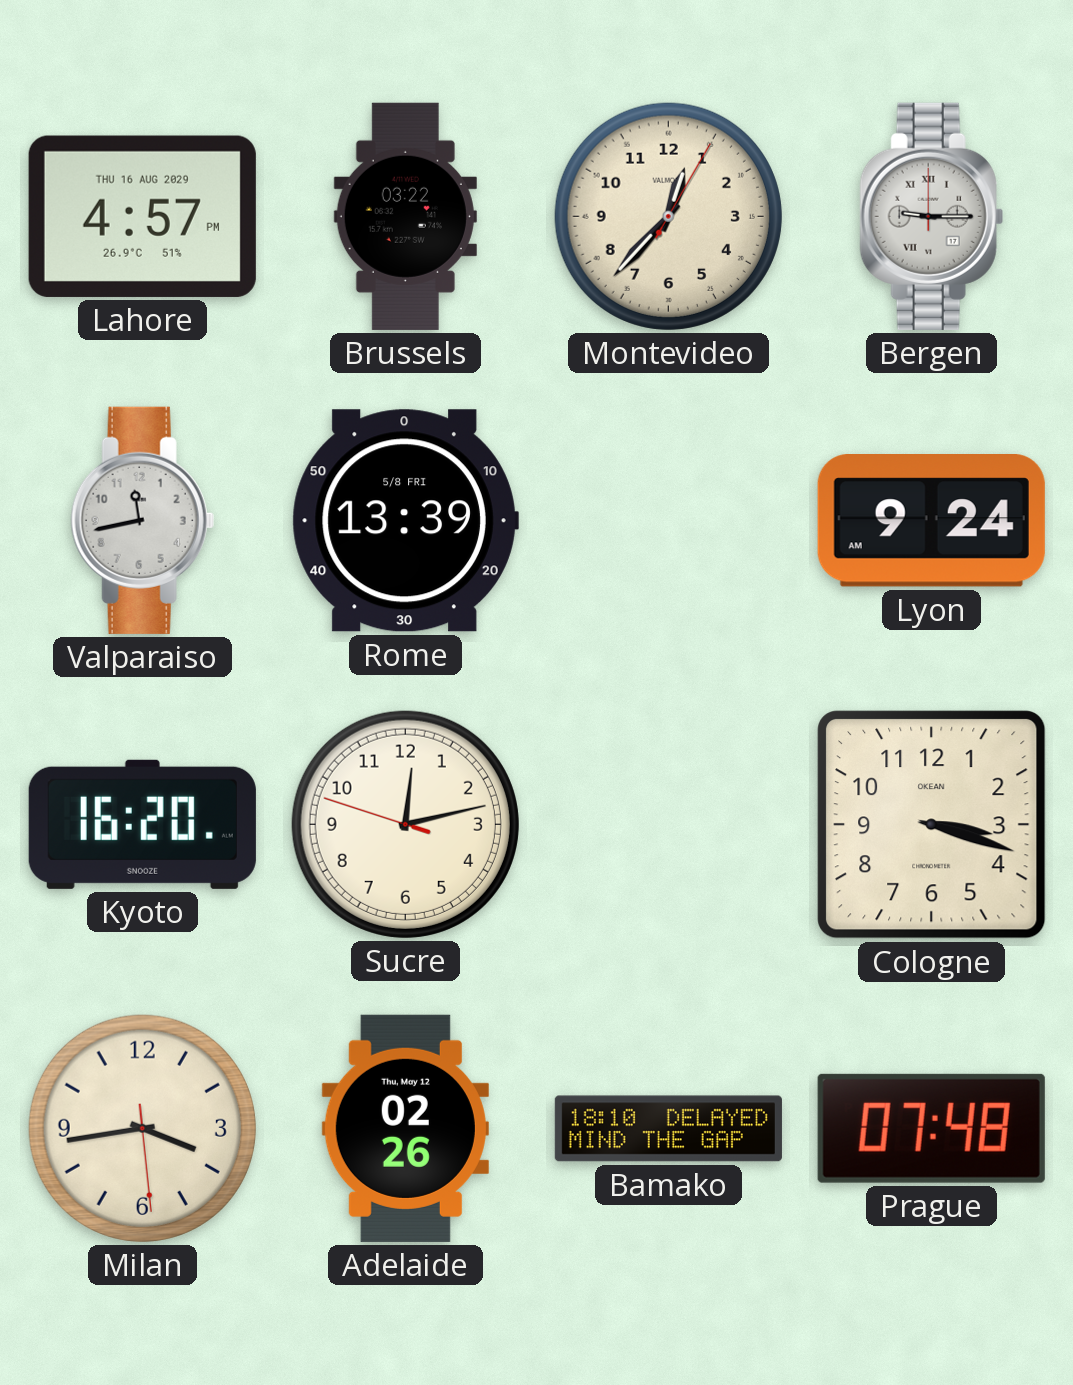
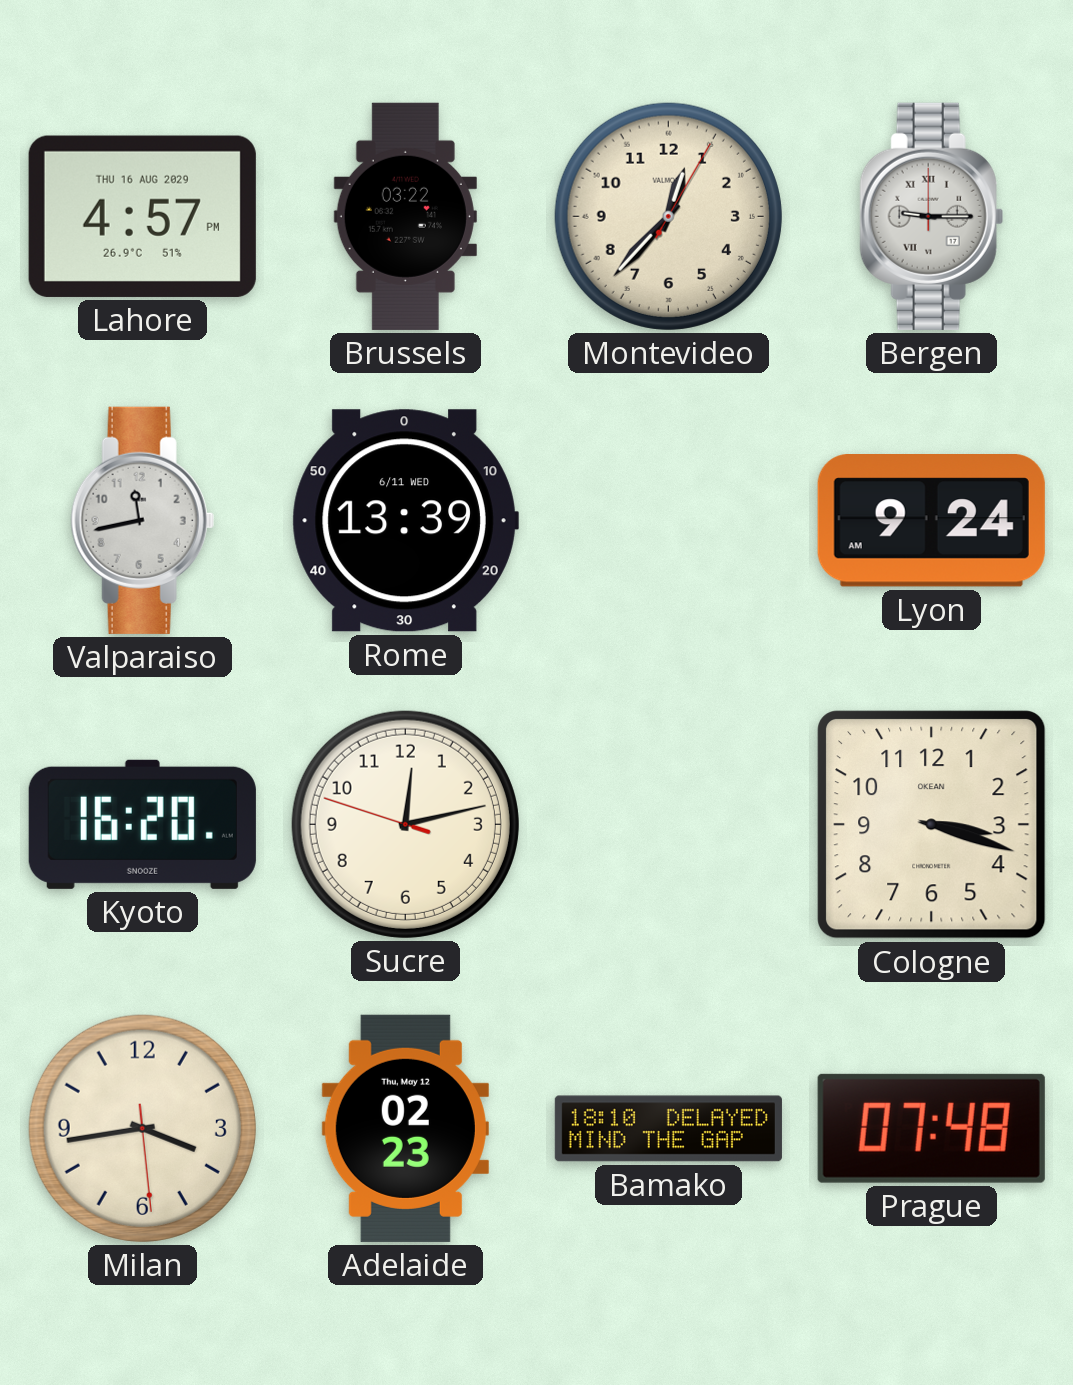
Rome date: 5/8 FRI -> 6/11 WED
Adelaide: 02:26 -> 02:23
